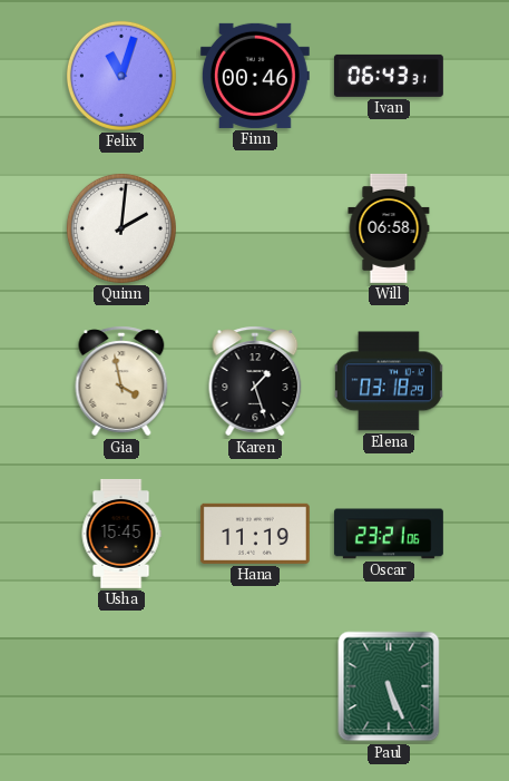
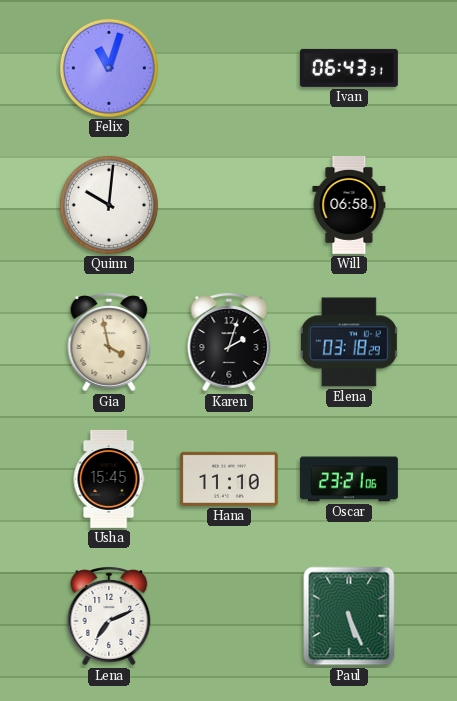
Finn: 00:46 -> none
Quinn: 2:01 -> 10:01
Karen: 1:27 -> 2:03
Hana: 11:19 -> 11:10
Lena: none -> 7:11
